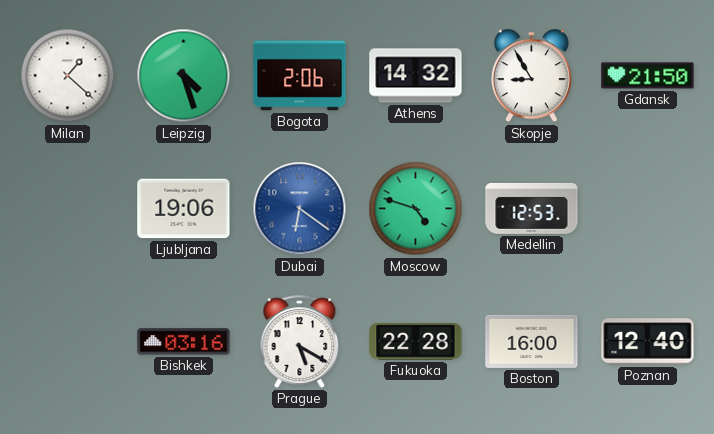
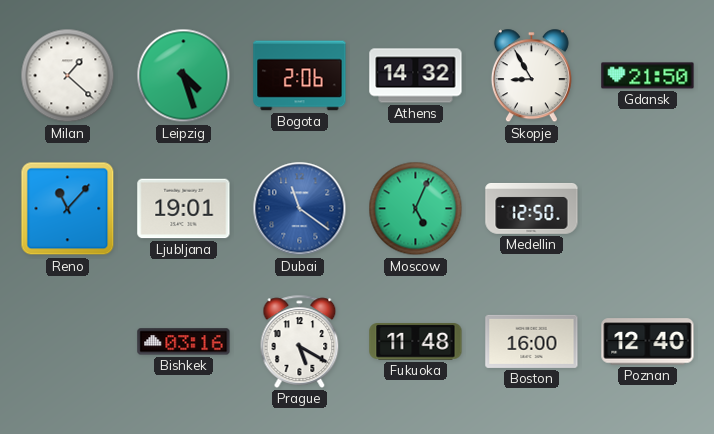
Reno: none -> 11:07
Ljubljana: 19:06 -> 19:01
Dubai: 6:21 -> 11:21
Moscow: 4:48 -> 5:04
Medellin: 12:53 -> 12:50
Fukuoka: 22:28 -> 11:48
